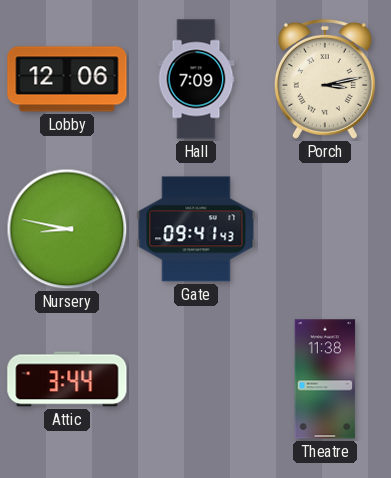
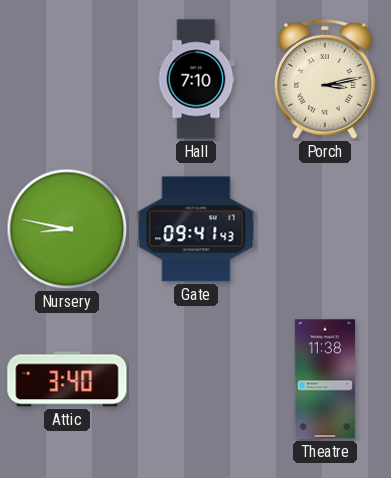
Lobby: 12:06 -> none
Hall: 7:09 -> 7:10
Attic: 3:44 -> 3:40
